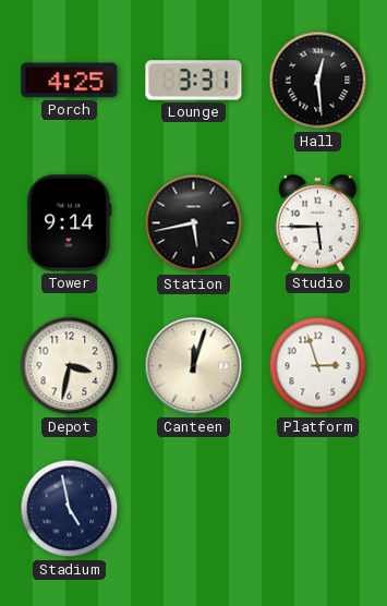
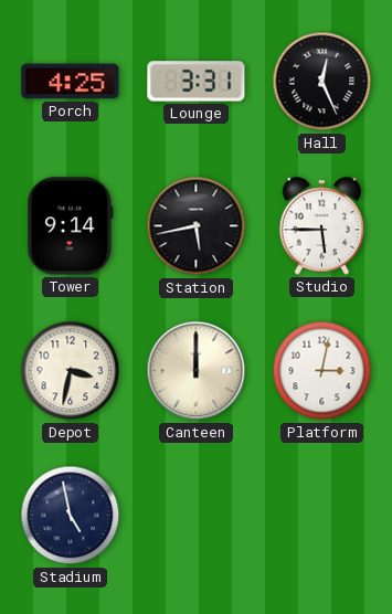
Hall: 12:29 -> 12:26
Canteen: 12:03 -> 12:00
Platform: 2:57 -> 3:02
